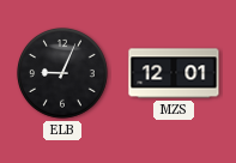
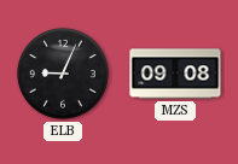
MZS: 12:01 -> 09:08
